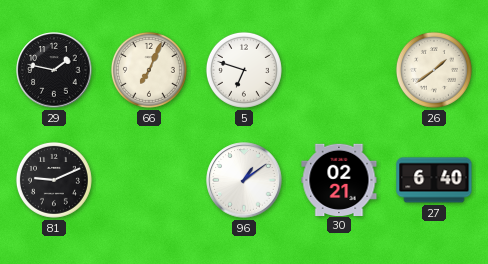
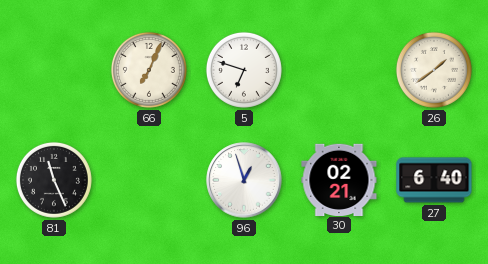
29: 1:47 -> none
81: 9:11 -> 11:26
96: 1:09 -> 12:57
